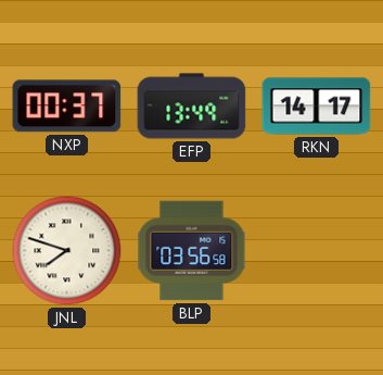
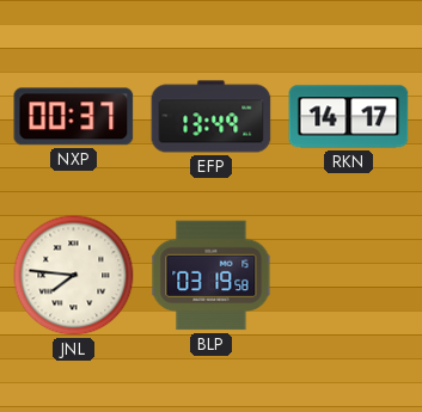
JNL: 7:48 -> 7:46
BLP: 03:56 -> 03:19
